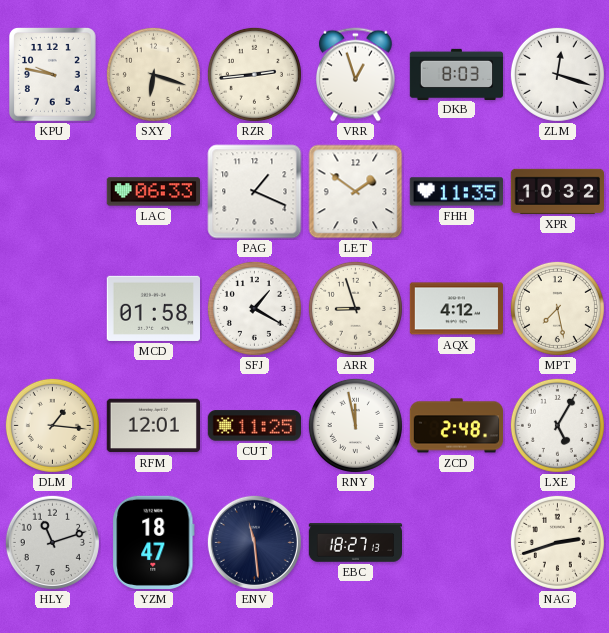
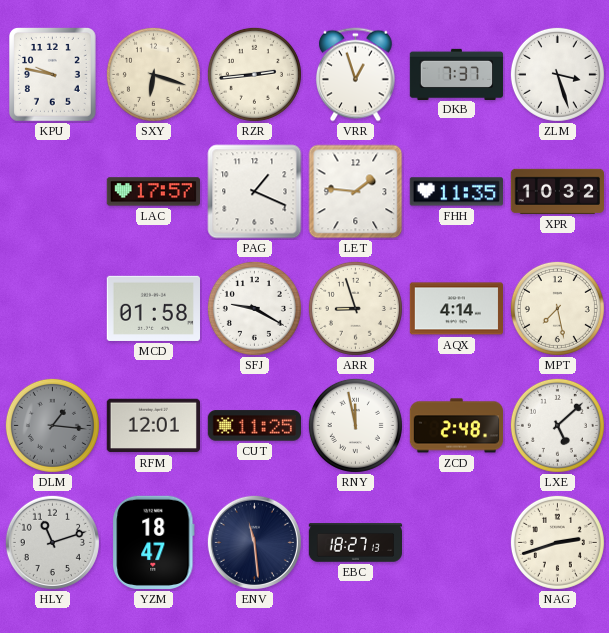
DKB: 8:03 -> 7:37
ZLM: 12:18 -> 3:27
LAC: 06:33 -> 17:57
LET: 1:51 -> 1:46
SFJ: 1:20 -> 9:20
AQX: 4:12 -> 4:14
DLM dial: cream -> grey
LXE: 5:05 -> 5:08
